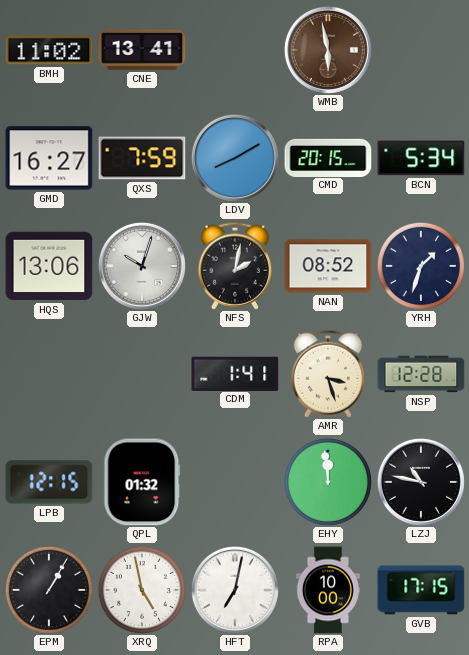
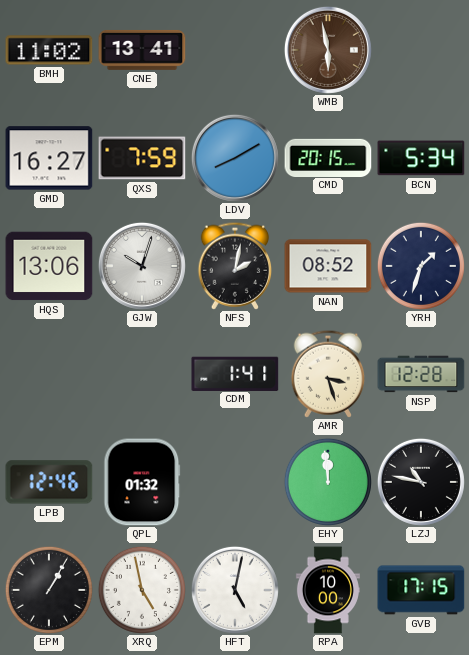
LPB: 12:15 -> 12:46
HFT: 7:02 -> 5:02
